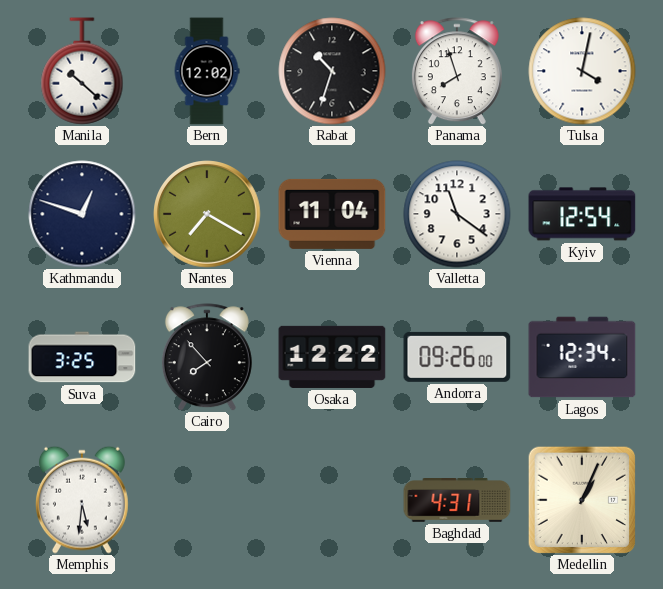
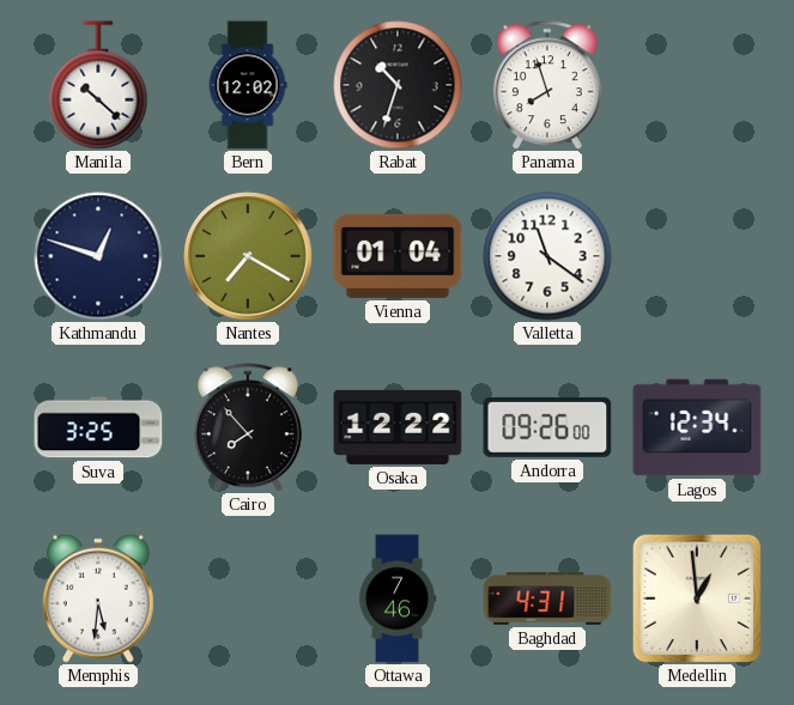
Tulsa: 4:02 -> none
Vienna: 11:04 -> 01:04
Kyiv: 12:54 -> none
Ottawa: none -> 7:46
Medellin: 1:04 -> 12:59
